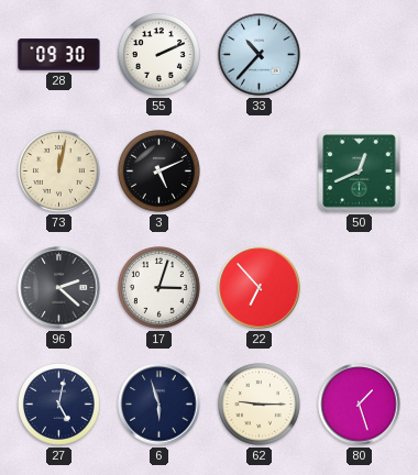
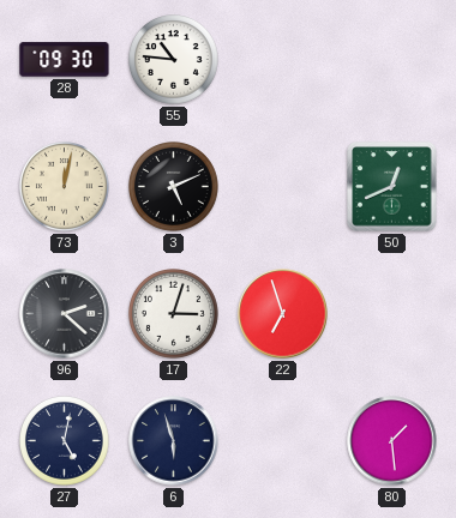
55: 2:11 -> 10:46
33: 10:37 -> none
22: 6:53 -> 6:57
62: 9:15 -> none
80: 1:27 -> 1:29
